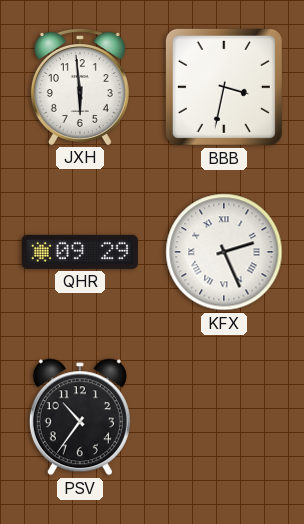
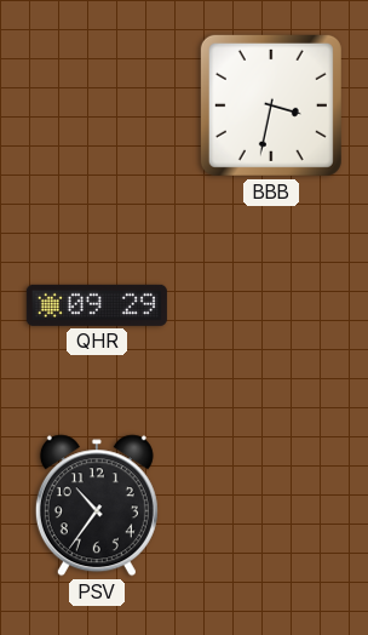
JXH: 5:59 -> none
KFX: 2:26 -> none
